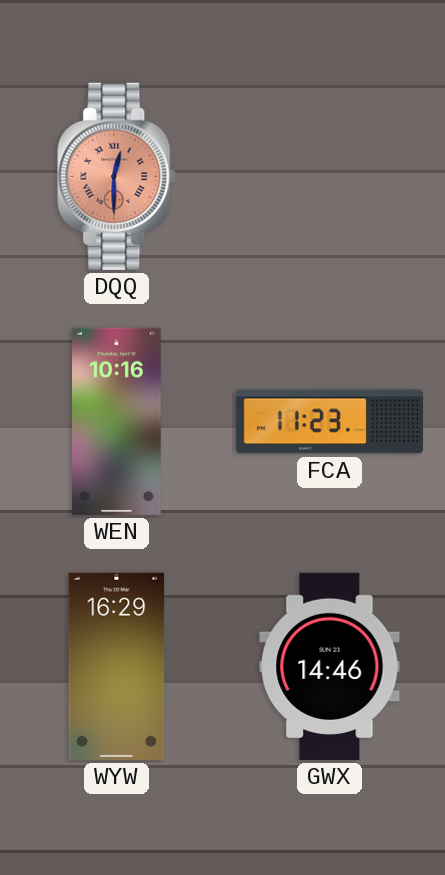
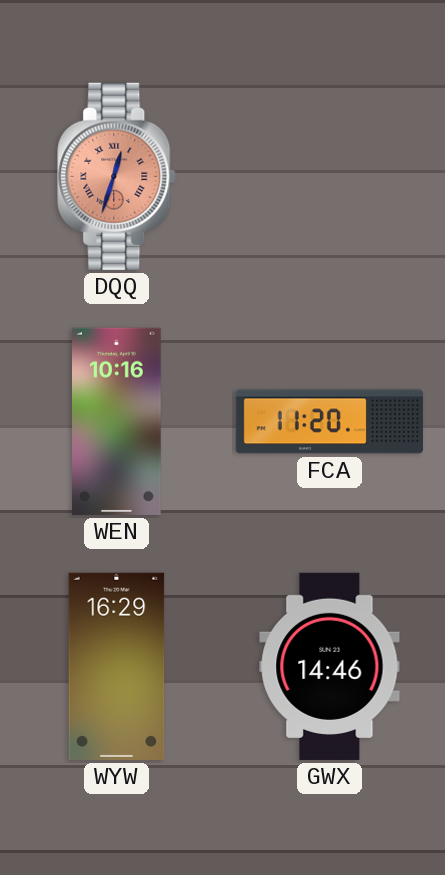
DQQ: 12:30 -> 12:33
FCA: 11:23 -> 11:20
